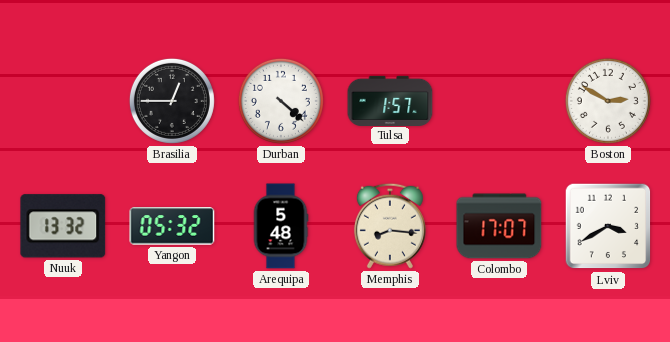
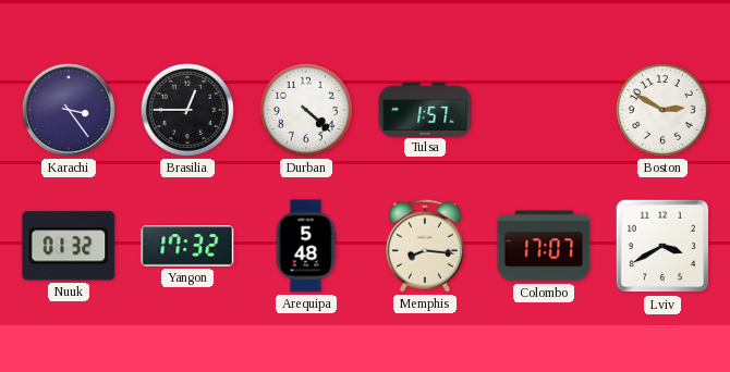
Karachi: none -> 3:24
Nuuk: 13:32 -> 01:32
Yangon: 05:32 -> 17:32
